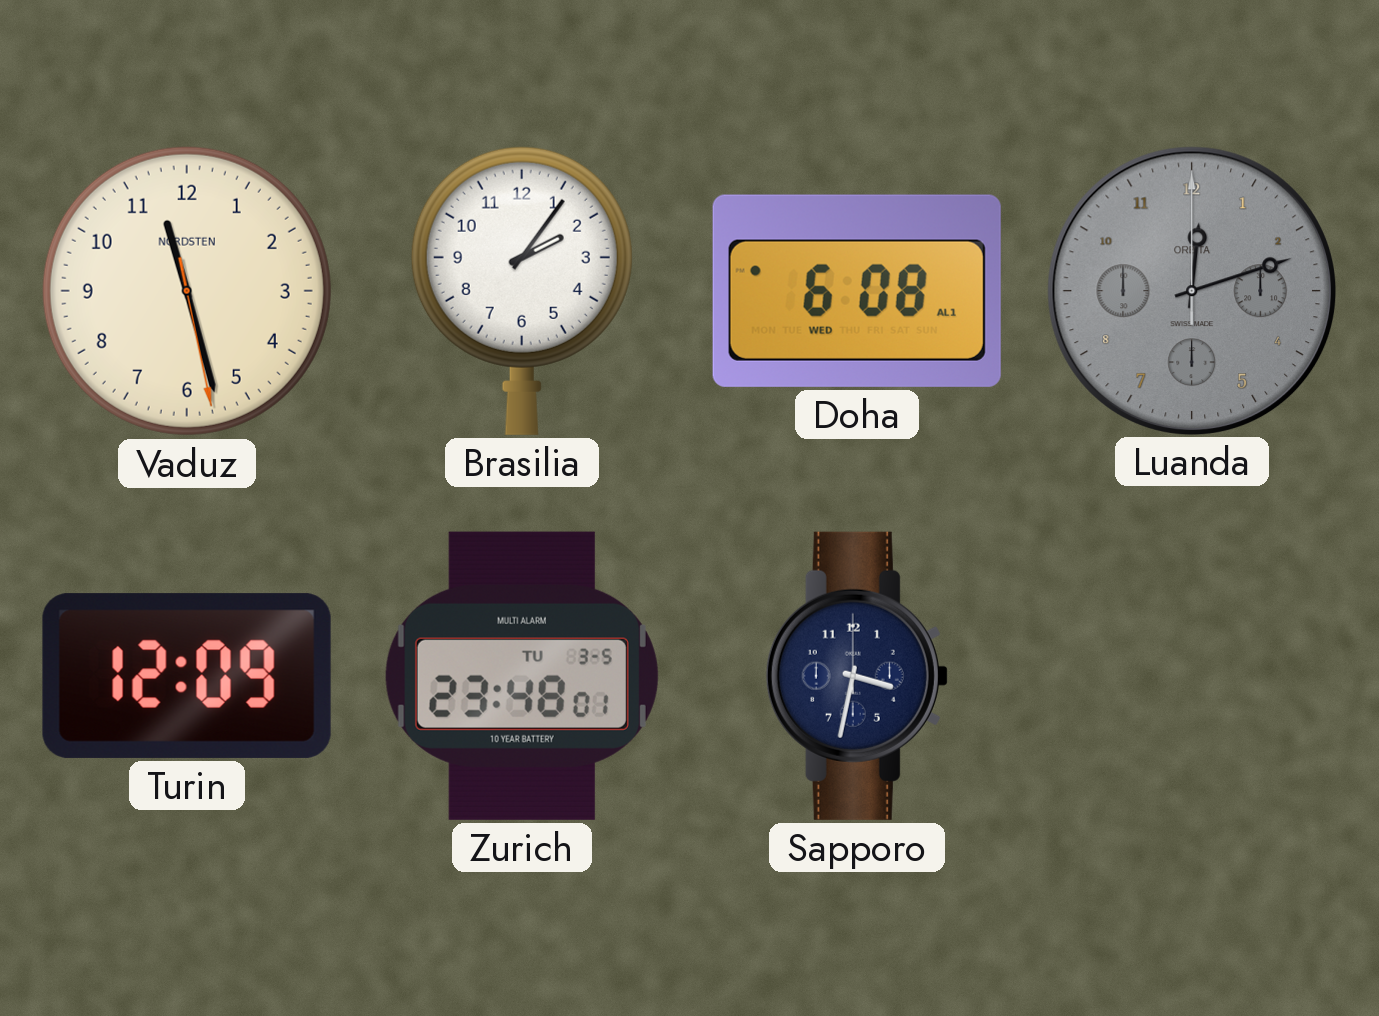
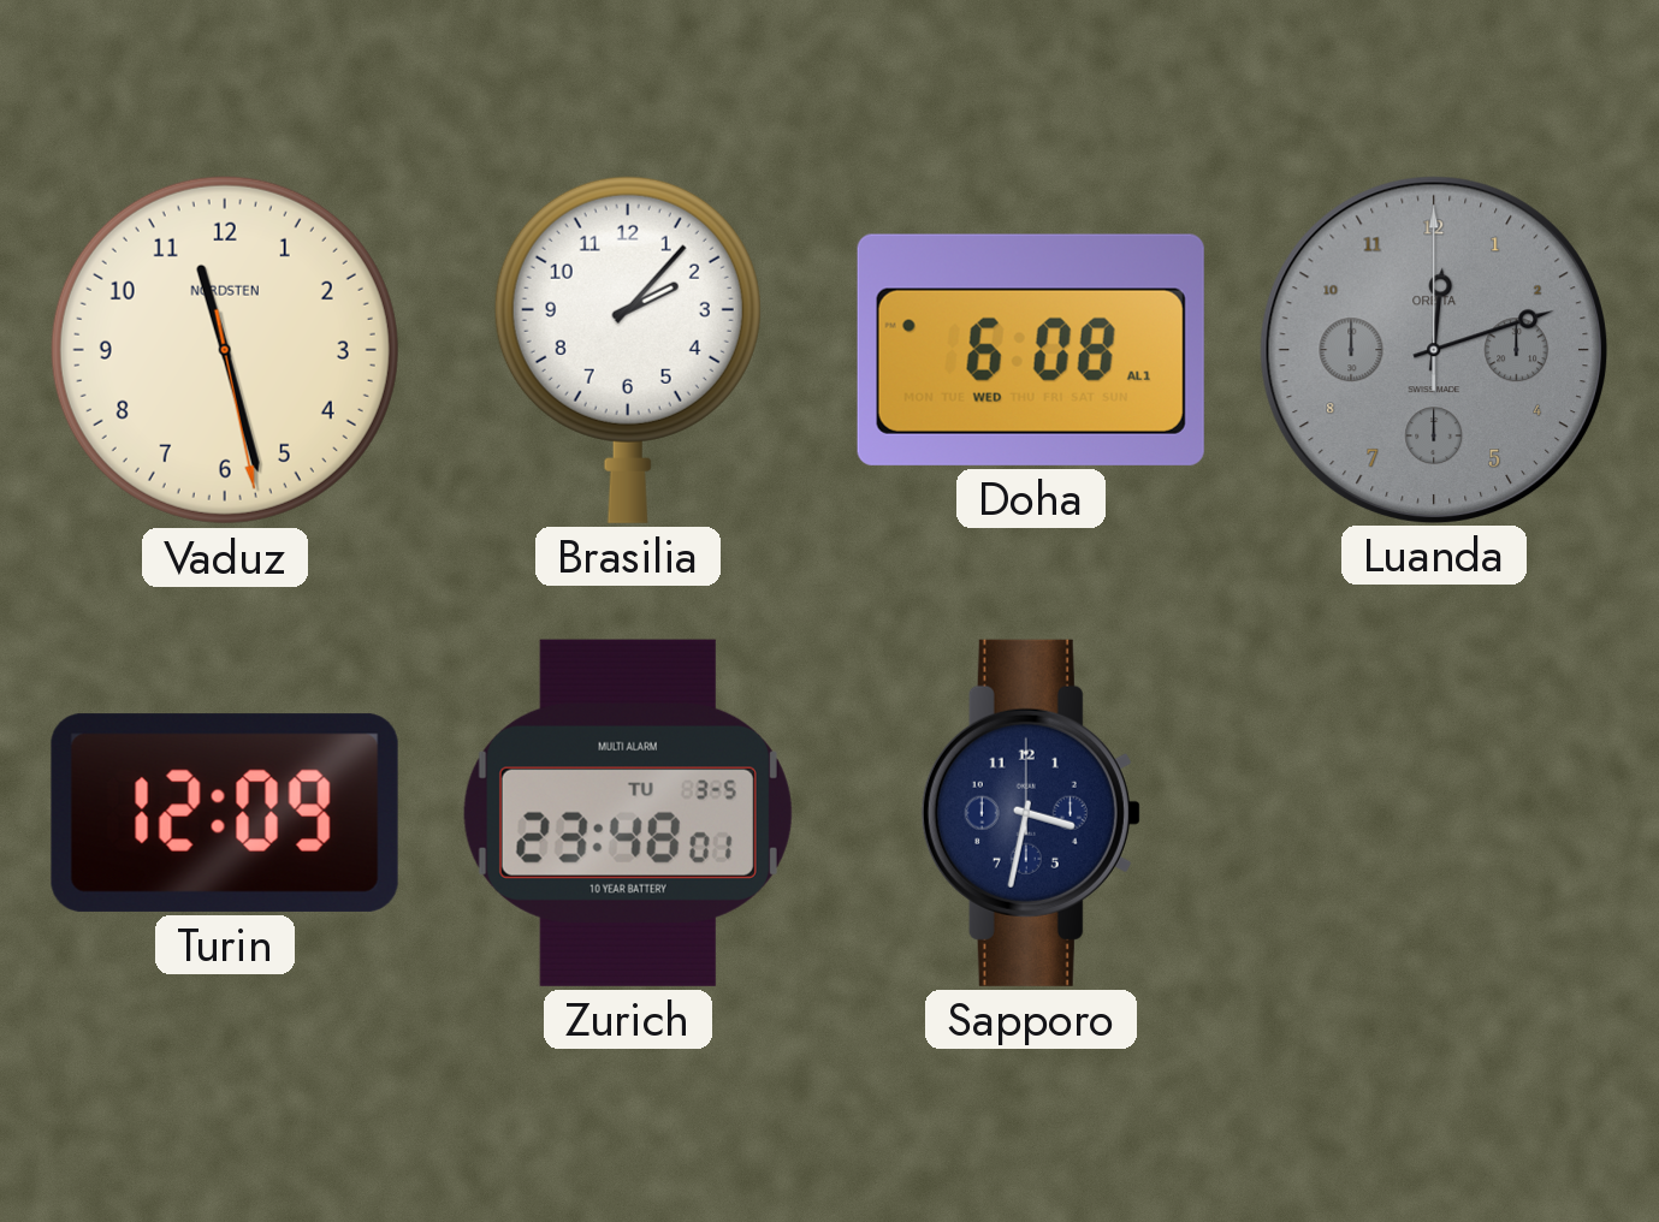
Brasilia: 2:06 -> 2:07
